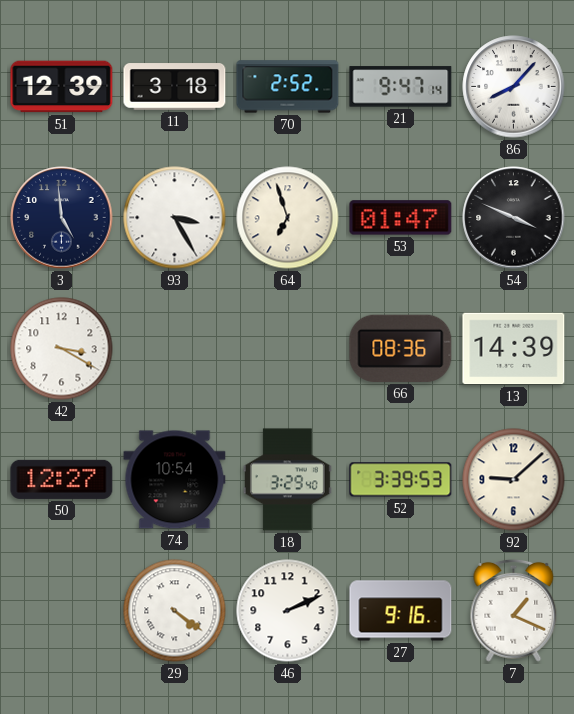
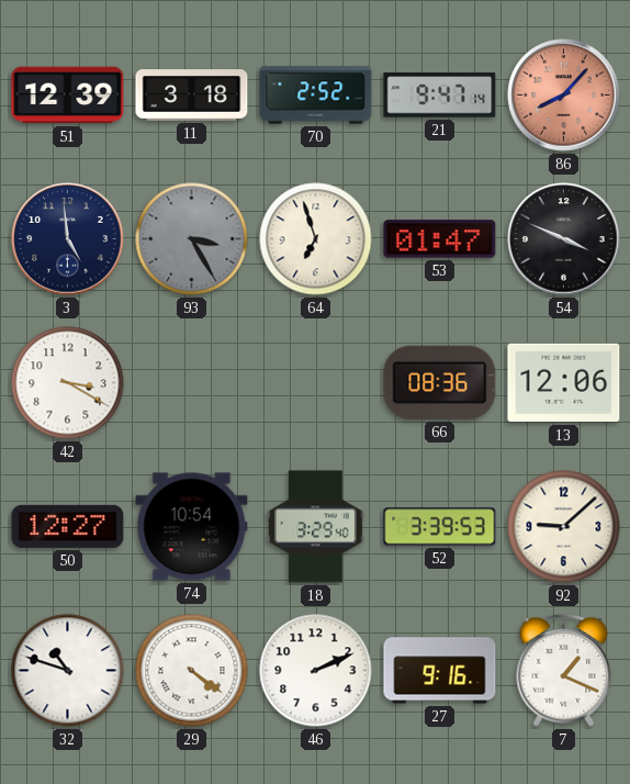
86 dial: white -> salmon
93 dial: white -> grey
13: 14:39 -> 12:06
32: none -> 10:48
